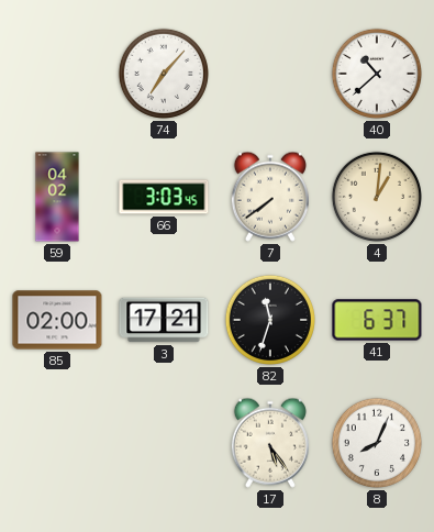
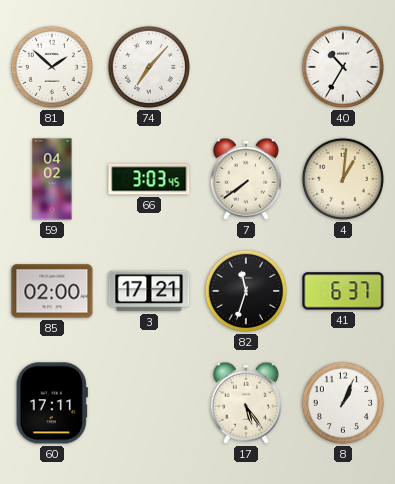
81: none -> 1:52
40: 10:38 -> 10:35
60: none -> 17:11
8: 8:04 -> 1:04
